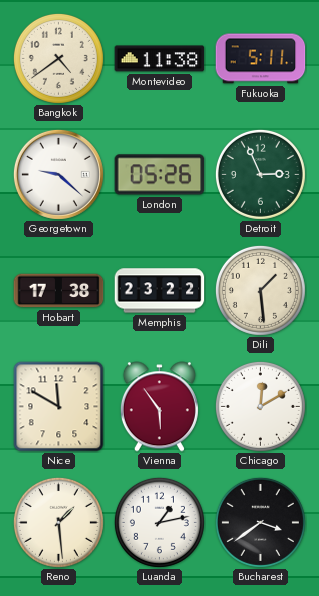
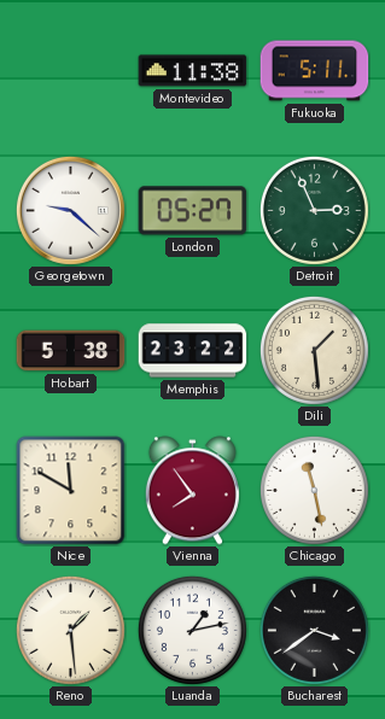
Bangkok: 4:39 -> none
London: 05:26 -> 05:27
Hobart: 17:38 -> 5:38
Vienna: 5:54 -> 7:54
Chicago: 12:10 -> 11:28
